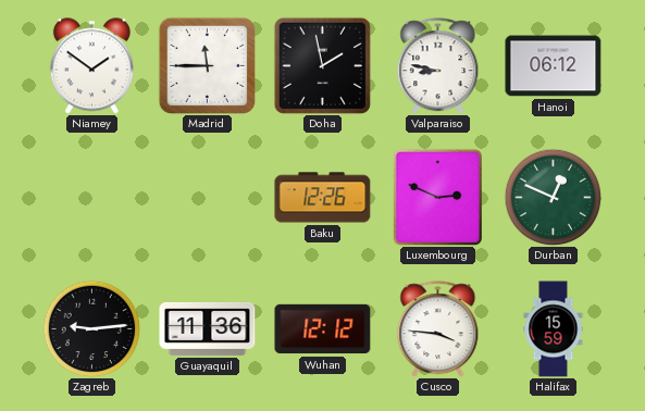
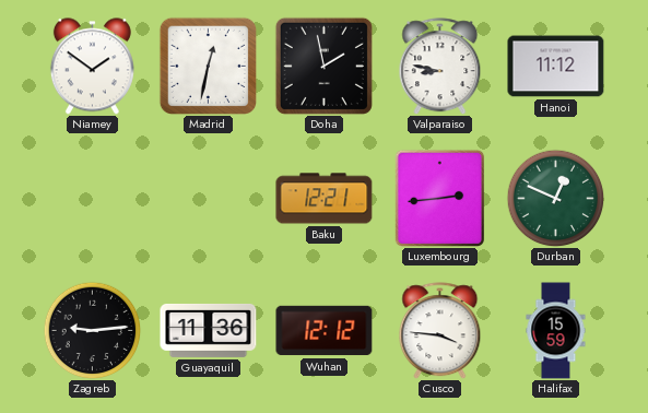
Madrid: 11:45 -> 12:32
Hanoi: 06:12 -> 11:12
Baku: 12:26 -> 12:21
Luxembourg: 2:49 -> 2:44
